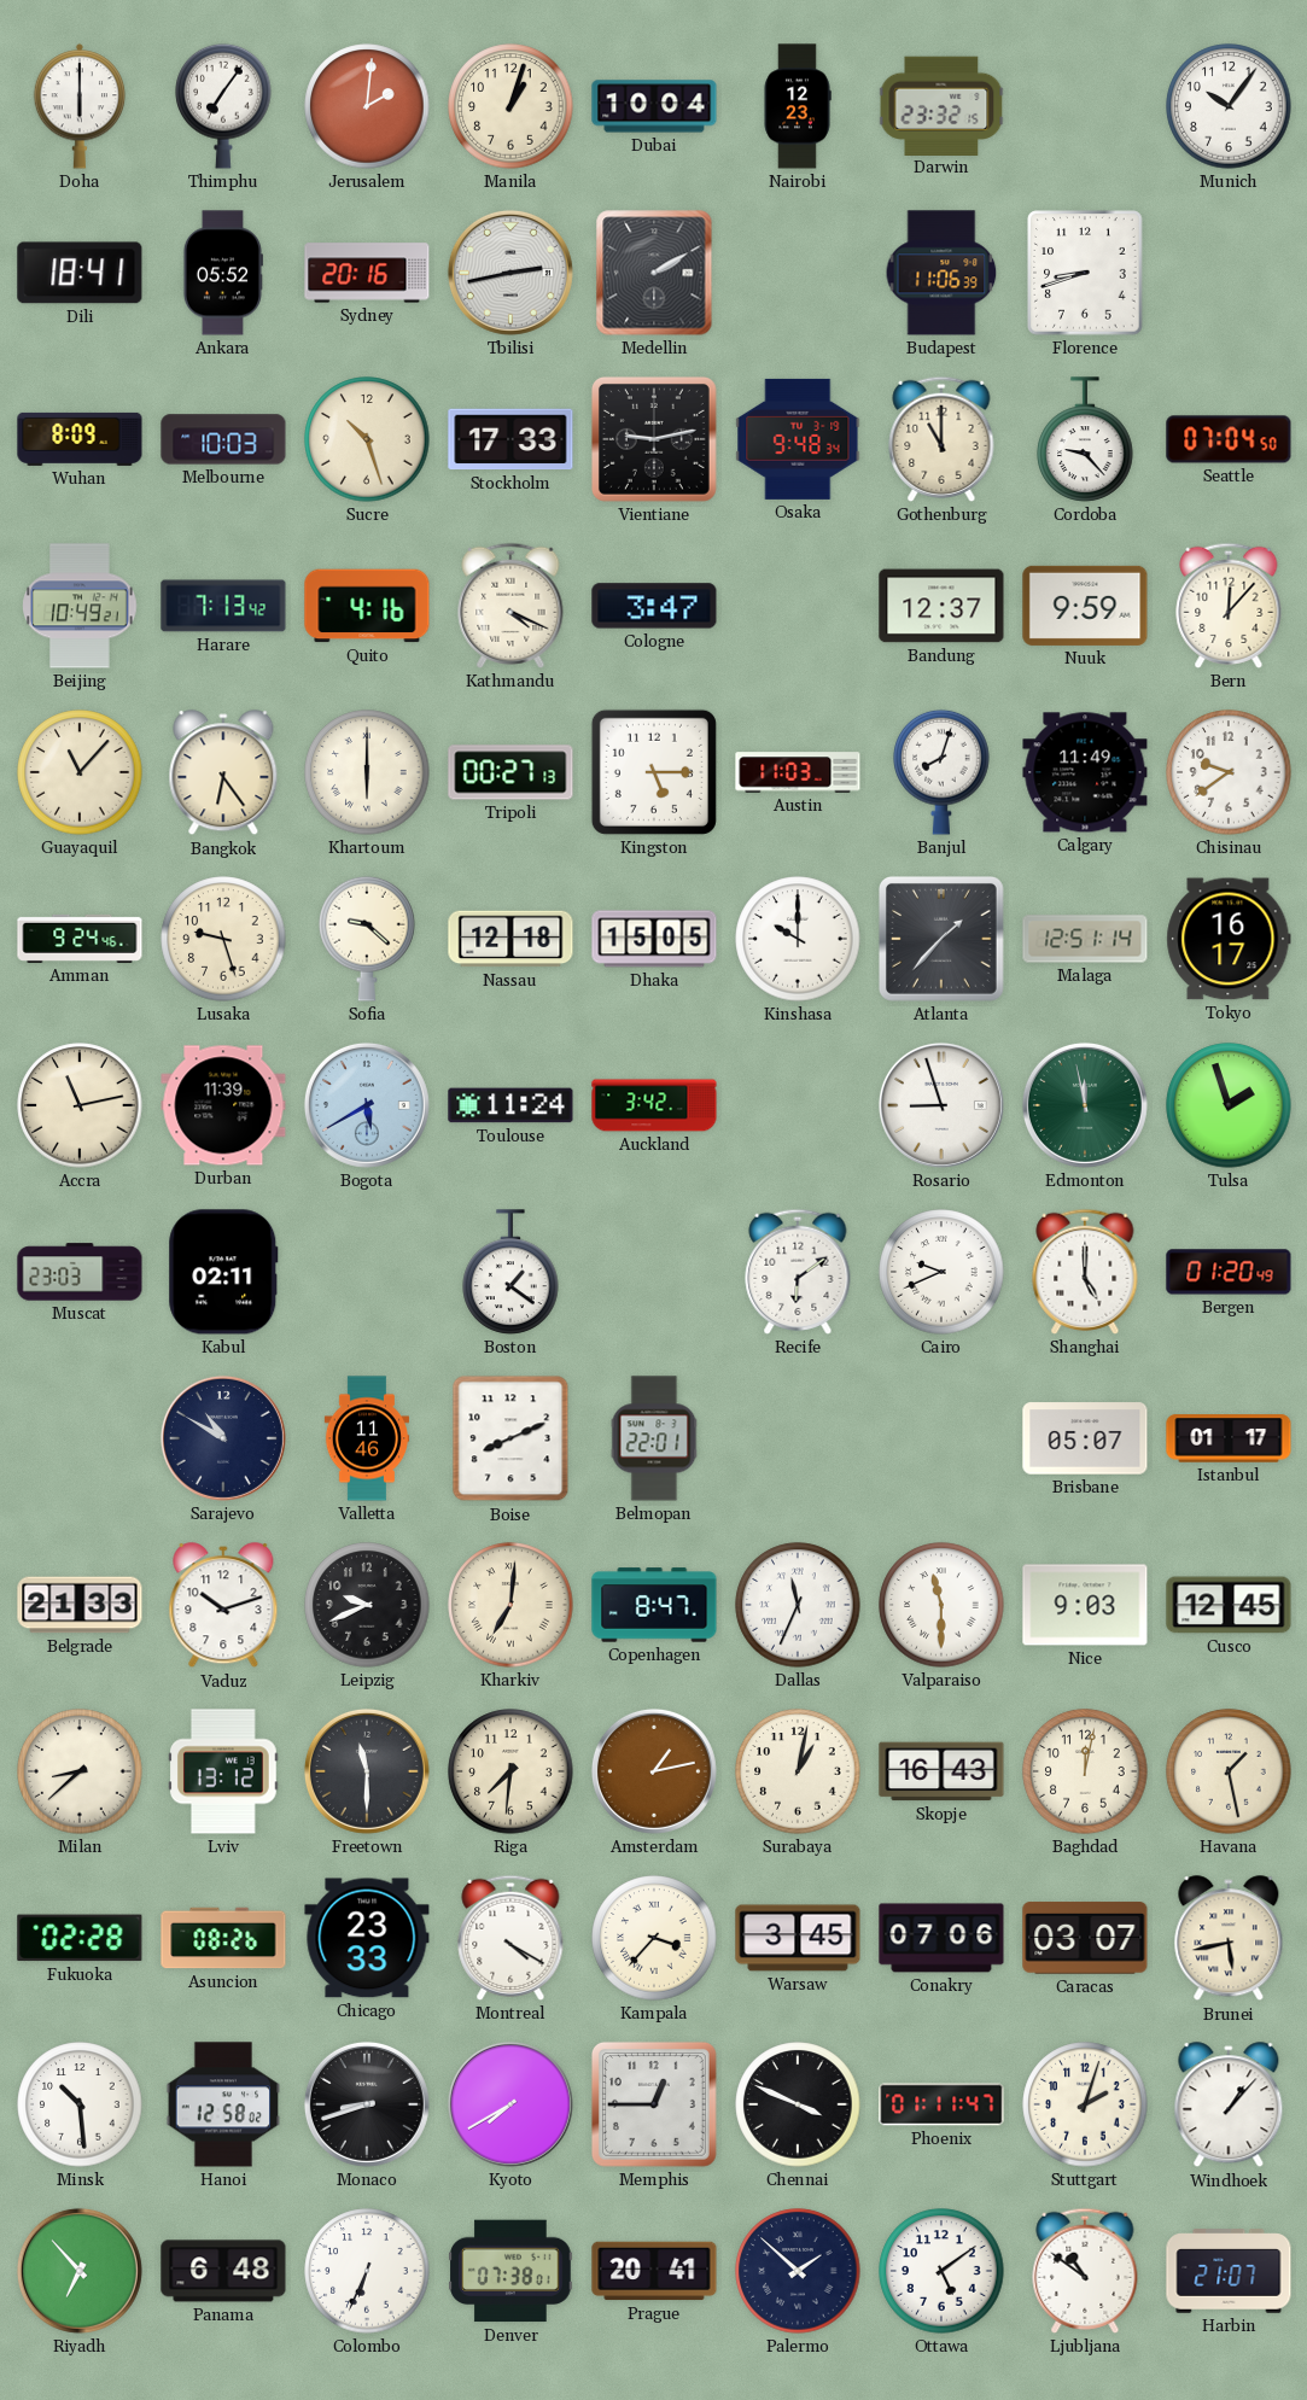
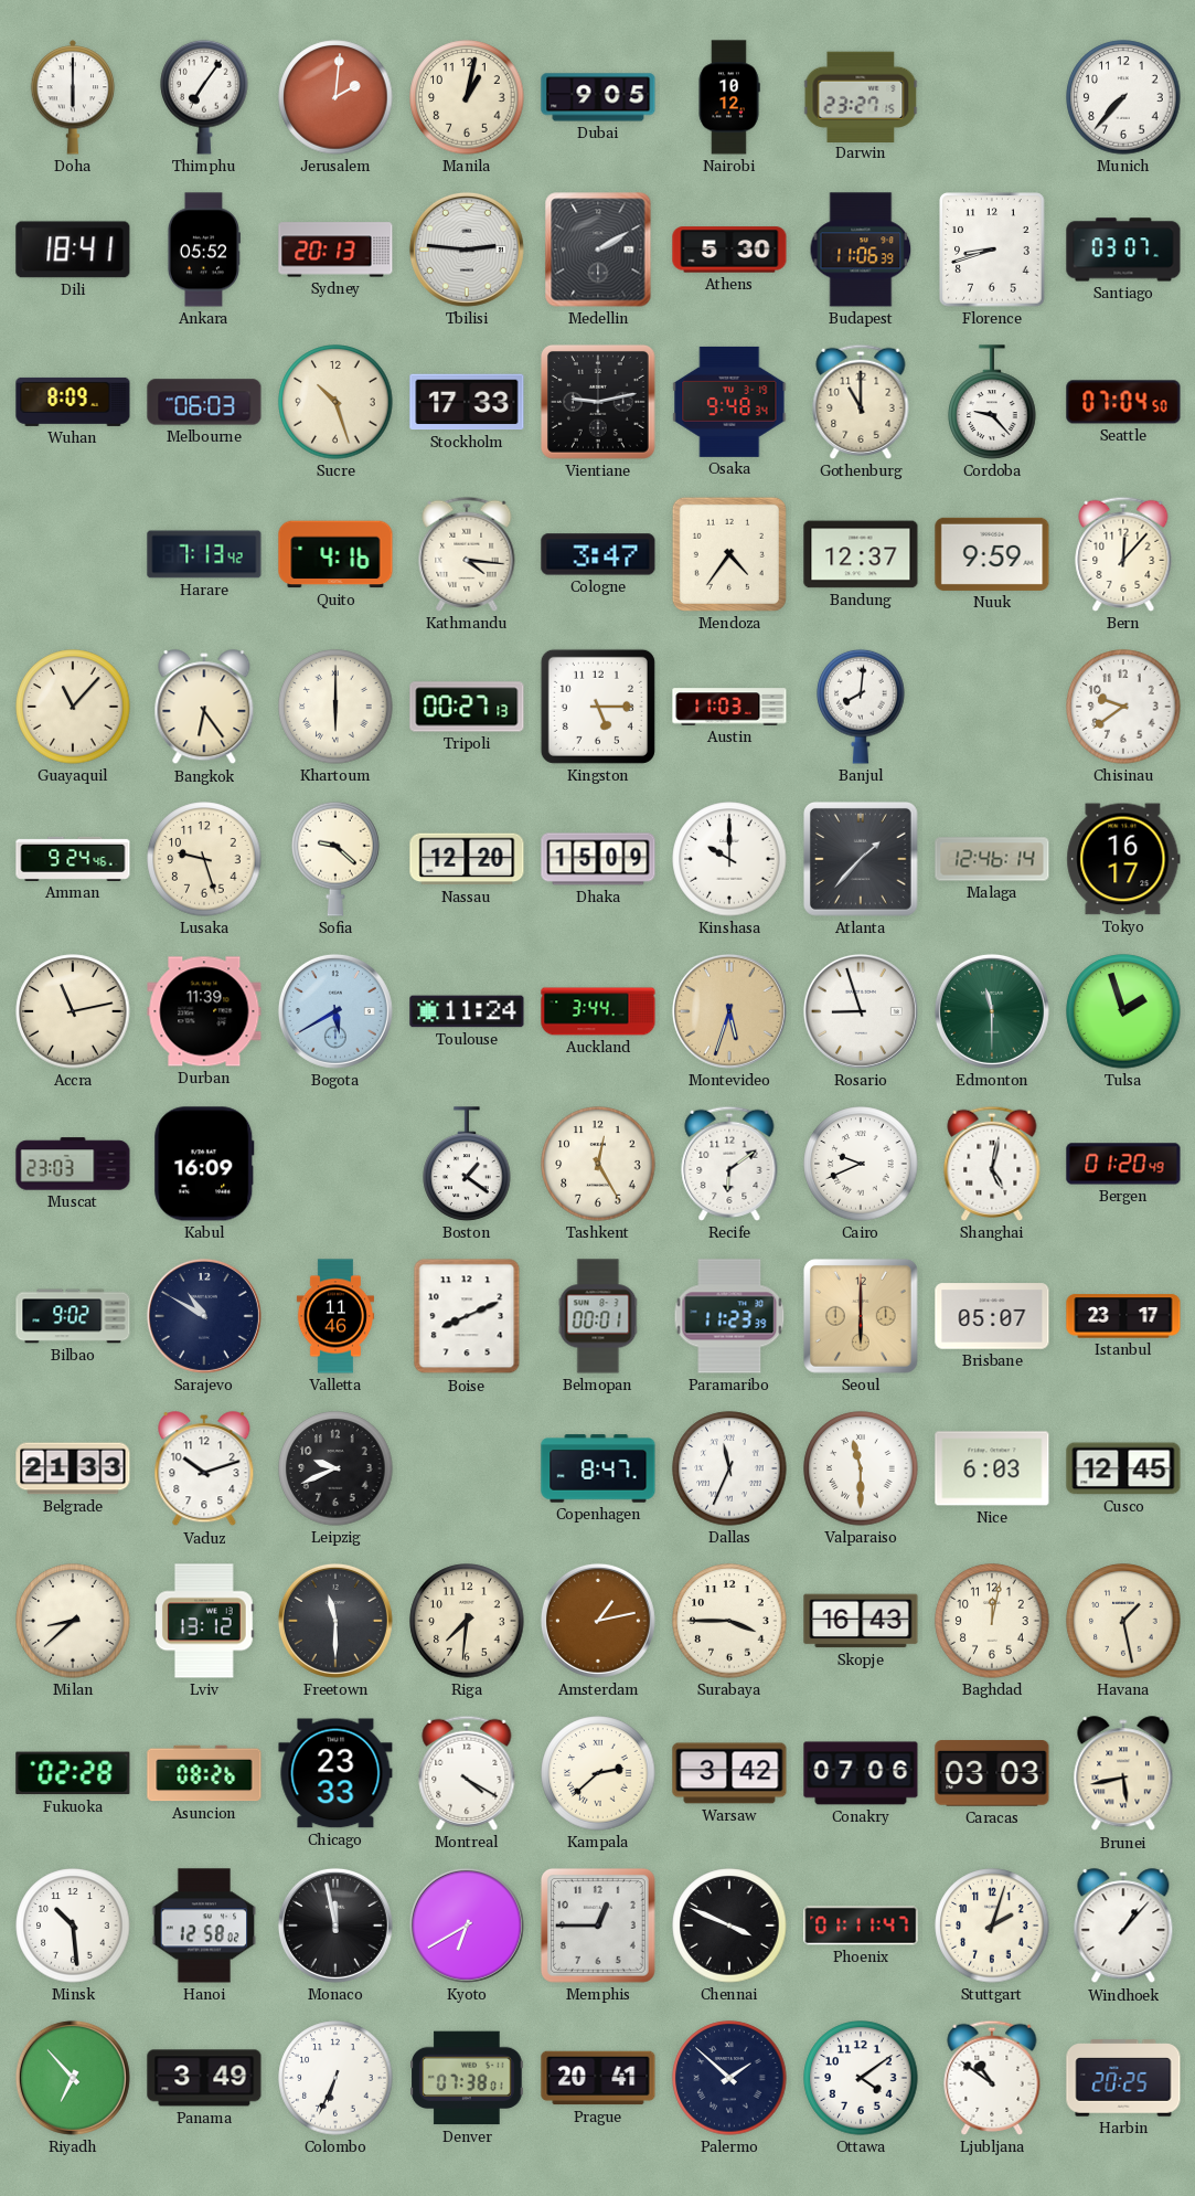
Manila: 1:03 -> 1:02
Dubai: 10:04 -> 9:05
Nairobi: 12:23 -> 10:12
Darwin: 23:32 -> 23:27
Munich: 10:06 -> 7:37
Sydney: 20:16 -> 20:13
Tbilisi: 2:43 -> 2:46
Athens: none -> 5:30
Santiago: none -> 03:07
Melbourne: 10:03 -> 06:03
Beijing: 10:49 -> none
Kathmandu: 4:19 -> 4:16
Mendoza: none -> 4:36
Banjul: 8:03 -> 8:01
Calgary: 11:49 -> none
Nassau: 12:18 -> 12:20
Dhaka: 15:05 -> 15:09
Malaga: 12:51 -> 12:46
Auckland: 3:42 -> 3:44
Montevideo: none -> 5:33
Edmonton: 11:58 -> 11:30
Kabul: 02:11 -> 16:09
Tashkent: none -> 12:25
Shanghai: 5:00 -> 5:02
Bilbao: none -> 9:02
Belmopan: 22:01 -> 00:01
Paramaribo: none -> 11:23
Seoul: none -> 6:00
Istanbul: 01:17 -> 23:17
Kharkiv: 7:01 -> none
Nice: 9:03 -> 6:03
Surabaya: 1:02 -> 3:45
Kampala: 3:37 -> 2:38
Warsaw: 3:45 -> 3:42
Caracas: 03:07 -> 03:03
Monaco: 8:42 -> 11:58
Kyoto: 7:40 -> 6:40
Panama: 6:48 -> 3:49
Ottawa: 5:09 -> 4:09
Harbin: 21:07 -> 20:25
